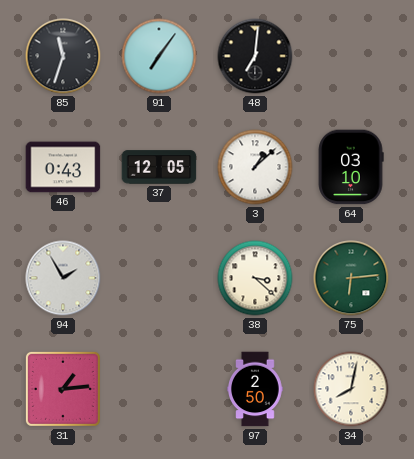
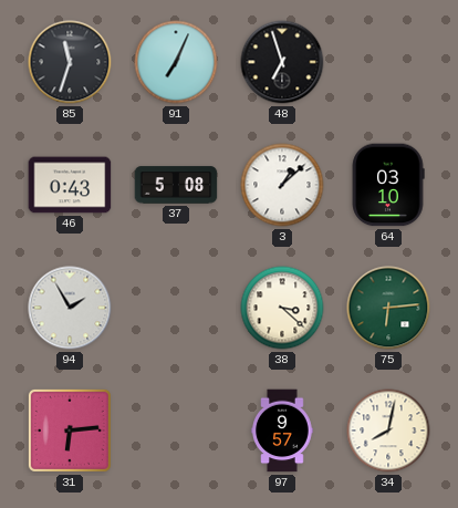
91: 7:06 -> 7:04
48: 7:01 -> 6:57
37: 12:05 -> 5:08
31: 1:14 -> 6:14
97: 2:50 -> 9:57
